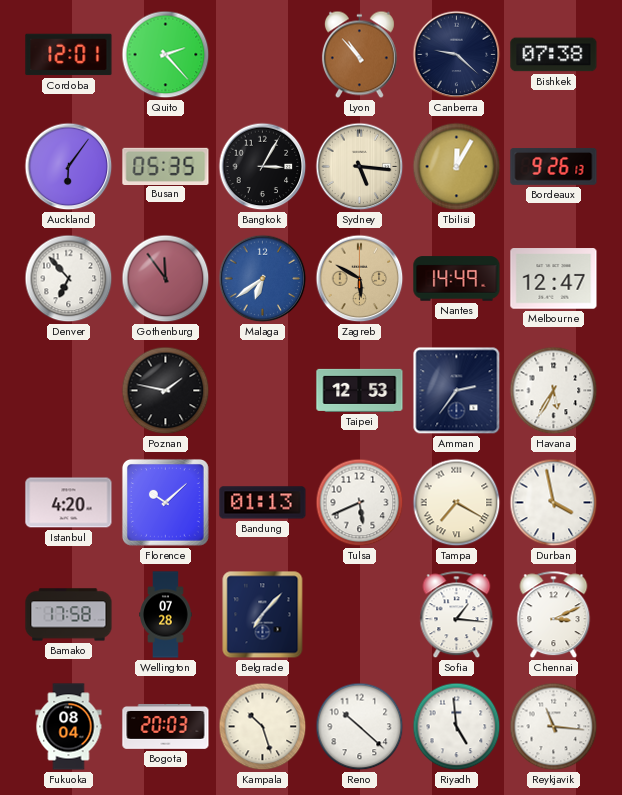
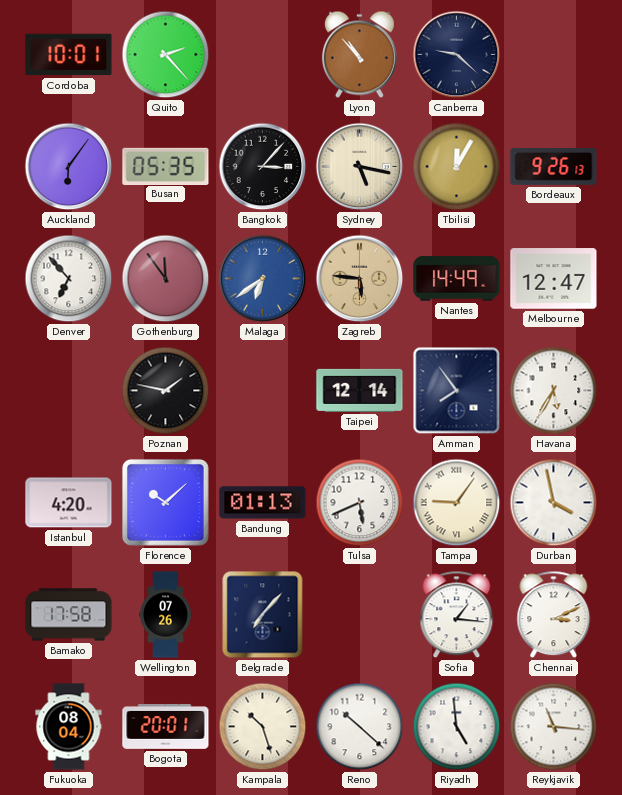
Cordoba: 12:01 -> 10:01
Bishkek: 07:38 -> none
Bangkok: 3:05 -> 3:07
Sydney: 5:16 -> 5:17
Zagreb: 5:50 -> 5:46
Taipei: 12:53 -> 12:14
Amman: 2:36 -> 7:54
Tampa: 7:20 -> 9:06
Wellington: 07:28 -> 07:26
Bogota: 20:03 -> 20:01
